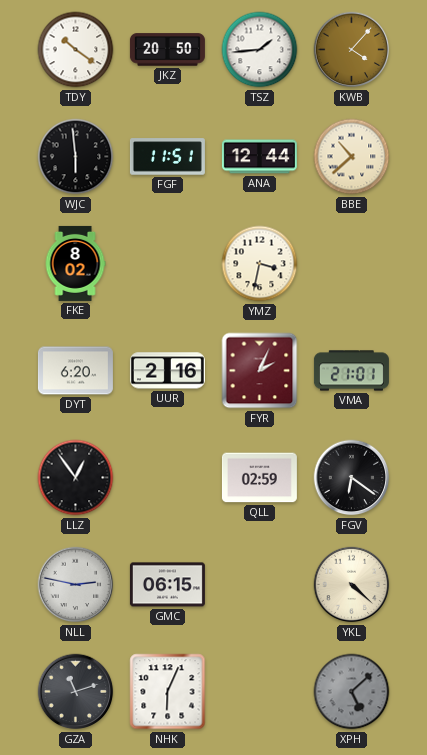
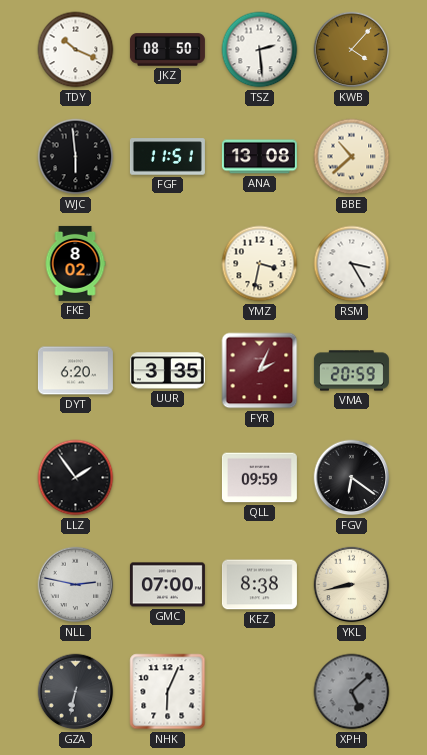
TDY: 10:21 -> 10:19
JKZ: 20:50 -> 08:50
TSZ: 1:44 -> 2:29
ANA: 12:44 -> 13:08
RSM: none -> 3:25
UUR: 2:16 -> 3:35
VMA: 21:01 -> 20:59
LLZ: 12:54 -> 1:54
QLL: 02:59 -> 09:59
GMC: 06:15 -> 07:00
KEZ: none -> 8:38
YKL: 4:22 -> 8:43
GZA: 11:12 -> 6:32
